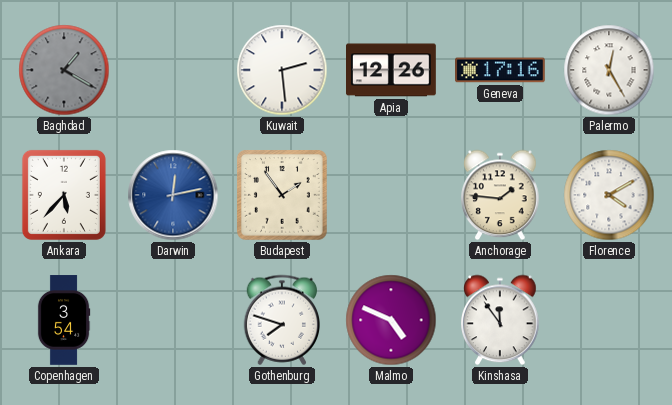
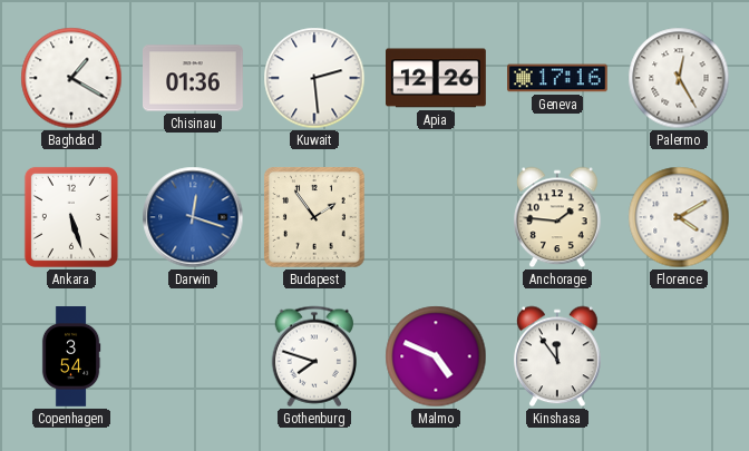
Baghdad dial: grey -> white
Chisinau: none -> 01:36
Ankara: 5:37 -> 5:27
Darwin: 12:13 -> 12:18
